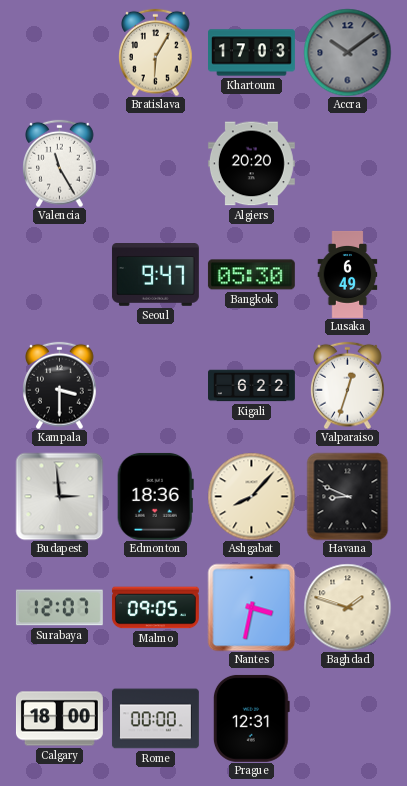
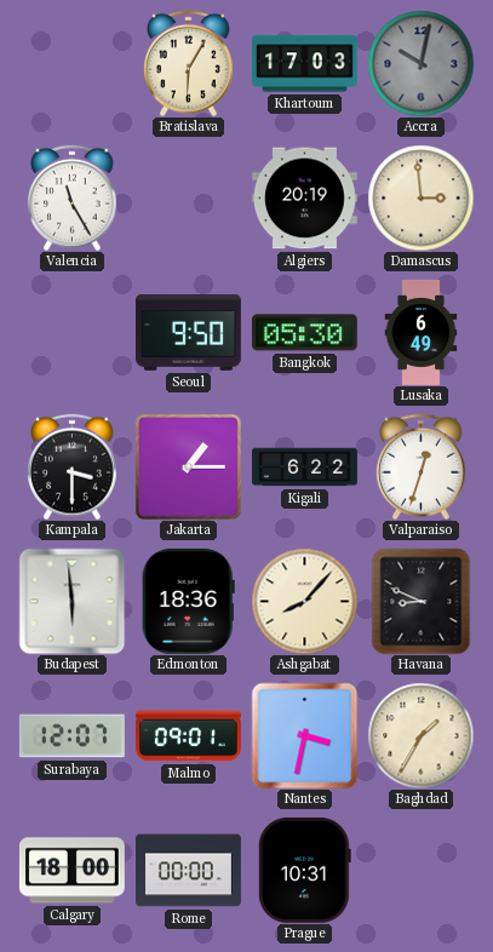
Accra: 10:09 -> 10:02
Algiers: 20:20 -> 20:19
Damascus: none -> 2:59
Seoul: 9:47 -> 9:50
Jakarta: none -> 1:15
Budapest: 2:59 -> 5:59
Malmo: 09:05 -> 09:01
Baghdad: 1:48 -> 1:35
Prague: 12:31 -> 10:31
